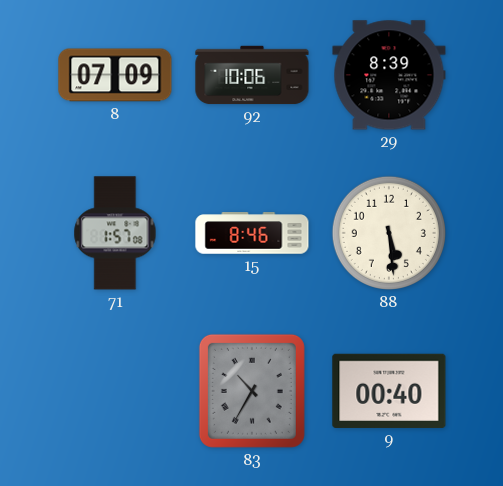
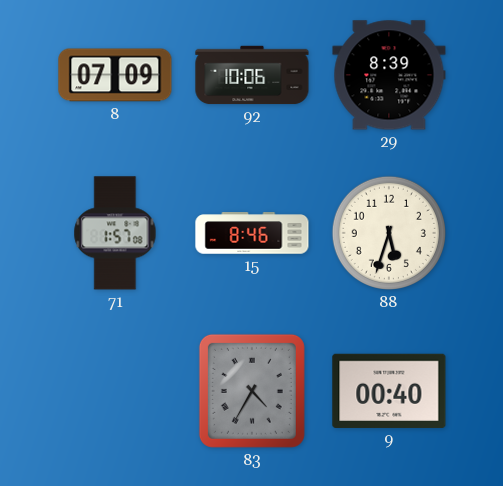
88: 5:29 -> 5:33
83: 10:35 -> 4:35
